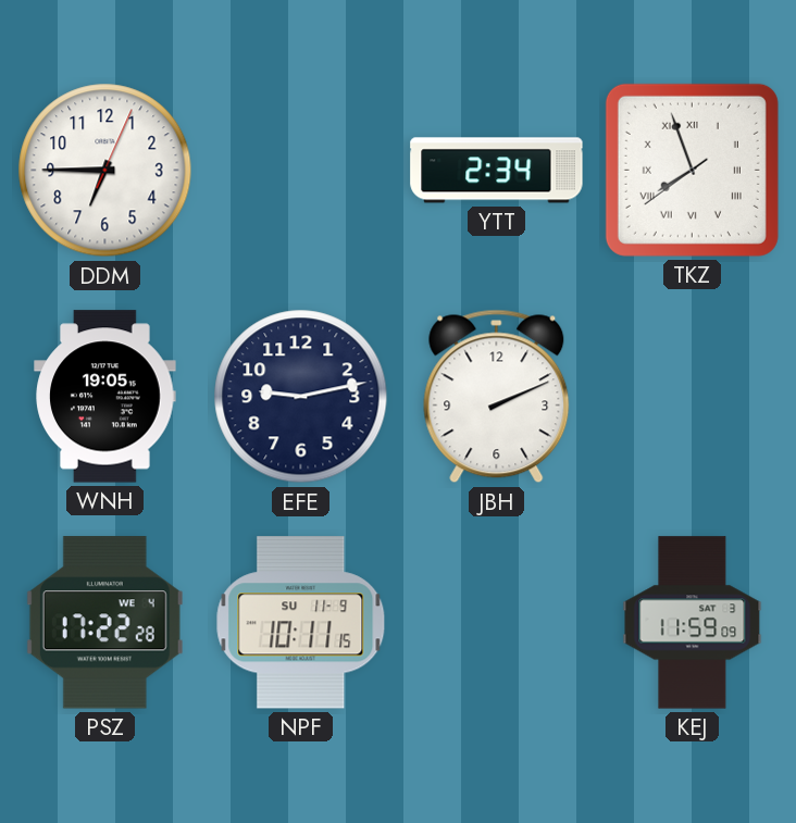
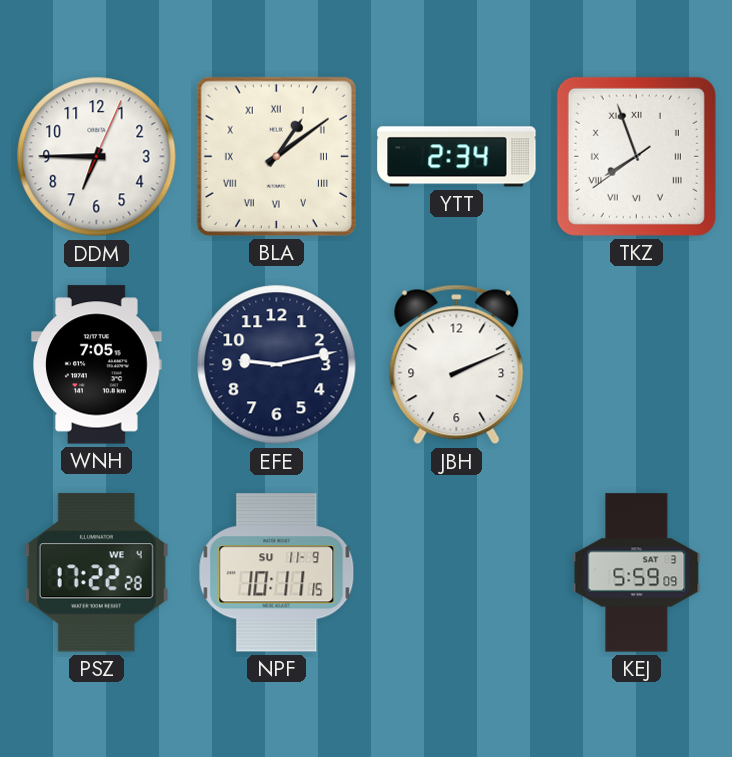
BLA: none -> 1:09
WNH: 19:05 -> 7:05
KEJ: 11:59 -> 5:59
